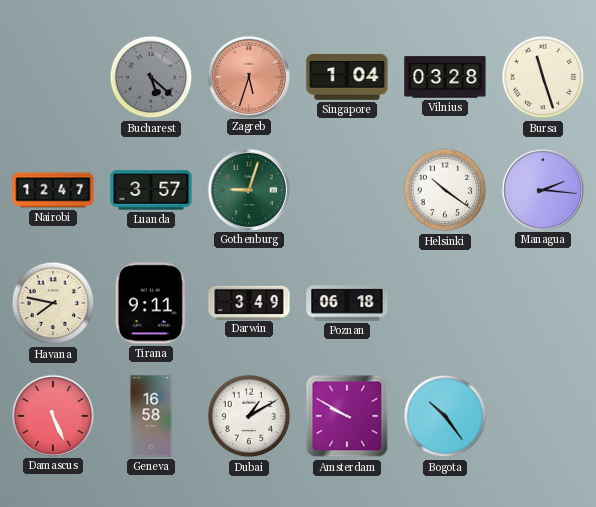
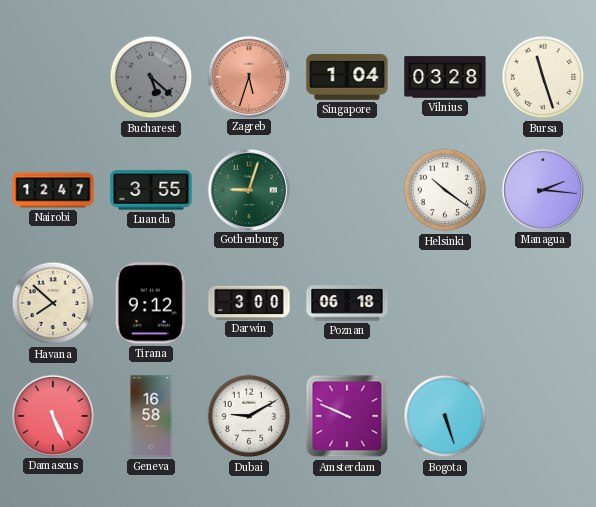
Luanda: 3:57 -> 3:55
Havana: 7:47 -> 7:52
Tirana: 9:11 -> 9:12
Darwin: 3:49 -> 3:00
Dubai: 1:10 -> 9:10
Amsterdam: 9:50 -> 9:49
Bogota: 10:24 -> 5:27
